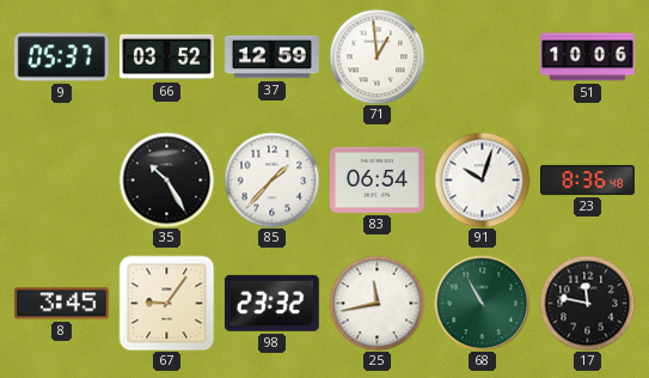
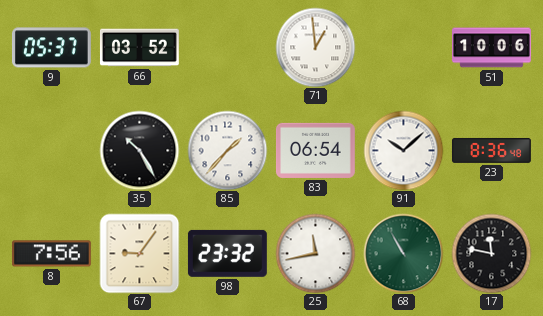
37: 12:59 -> none
91: 10:03 -> 10:08
8: 3:45 -> 7:56
